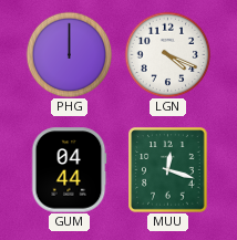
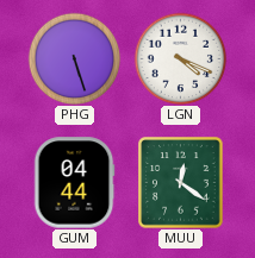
PHG: 12:00 -> 5:27
MUU: 12:18 -> 12:21
